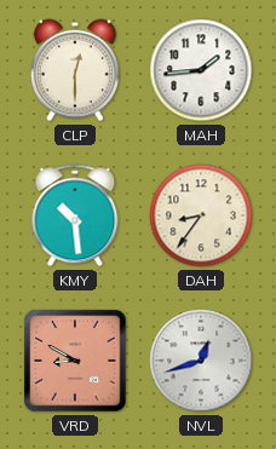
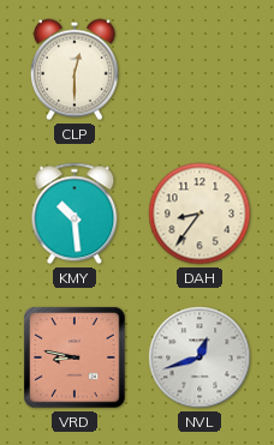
MAH: 1:44 -> none
VRD: 8:50 -> 8:47
